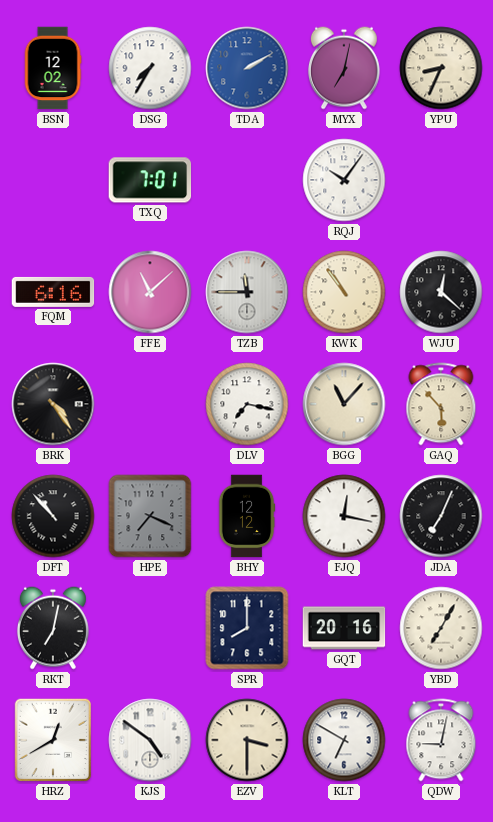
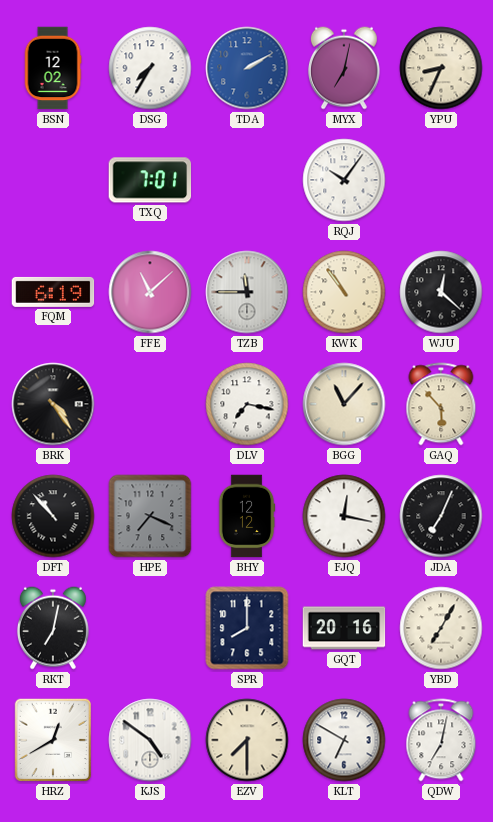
FQM: 6:16 -> 6:19
EZV: 3:30 -> 7:30
QDW: 9:02 -> 7:02
